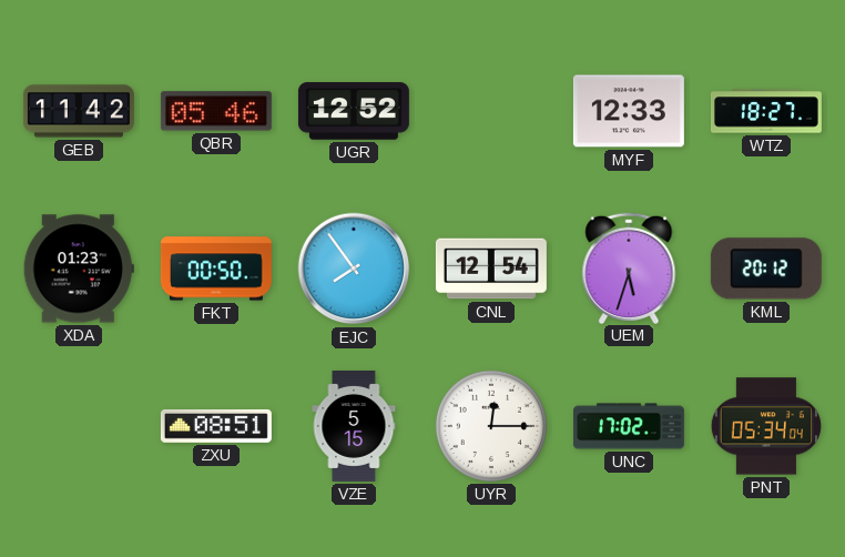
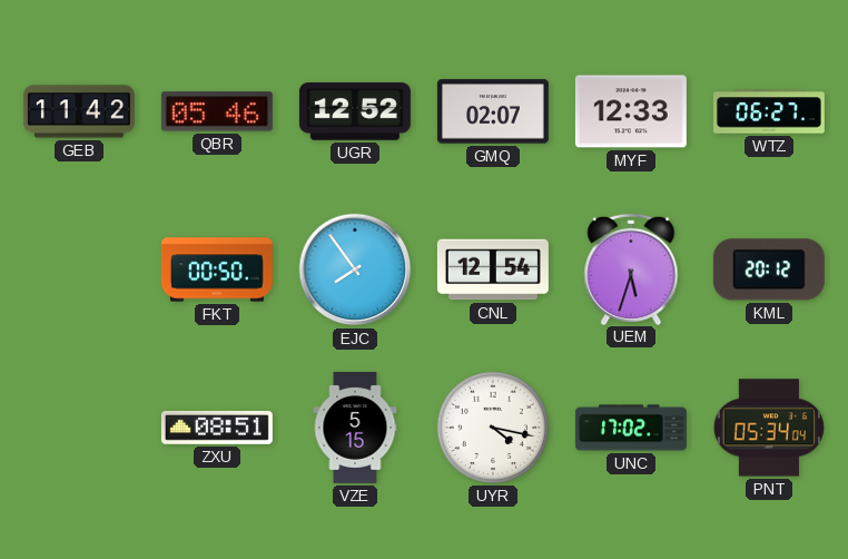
GMQ: none -> 02:07
WTZ: 18:27 -> 06:27
XDA: 01:23 -> none
UYR: 12:15 -> 4:17
